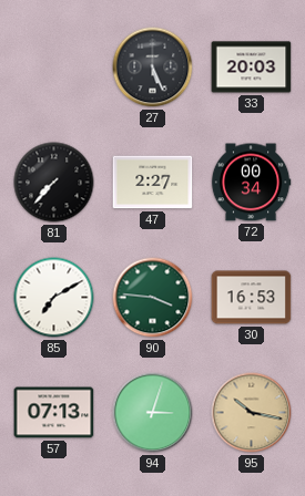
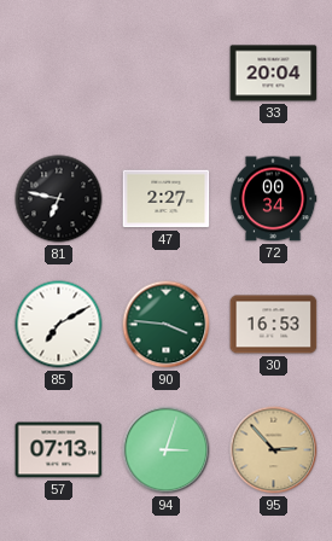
27: 5:26 -> none
33: 20:03 -> 20:04
81: 7:37 -> 6:47
95: 10:17 -> 2:53
